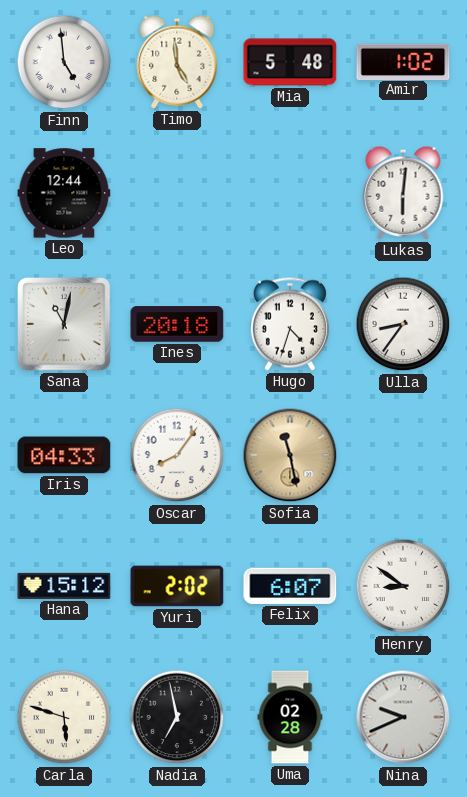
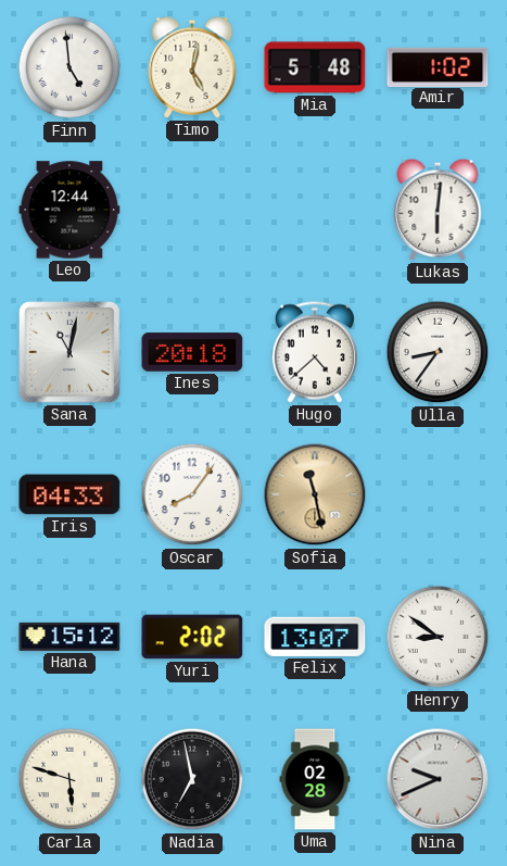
Timo: 4:59 -> 5:02
Hugo: 4:33 -> 4:38
Felix: 6:07 -> 13:07
